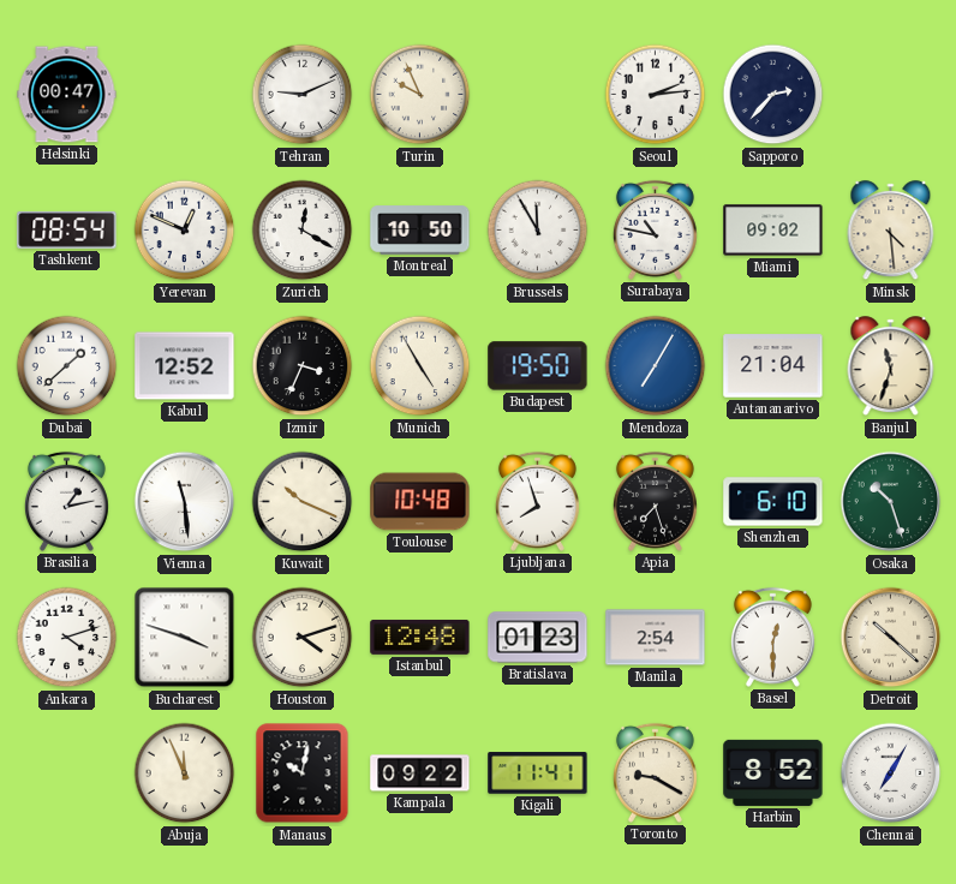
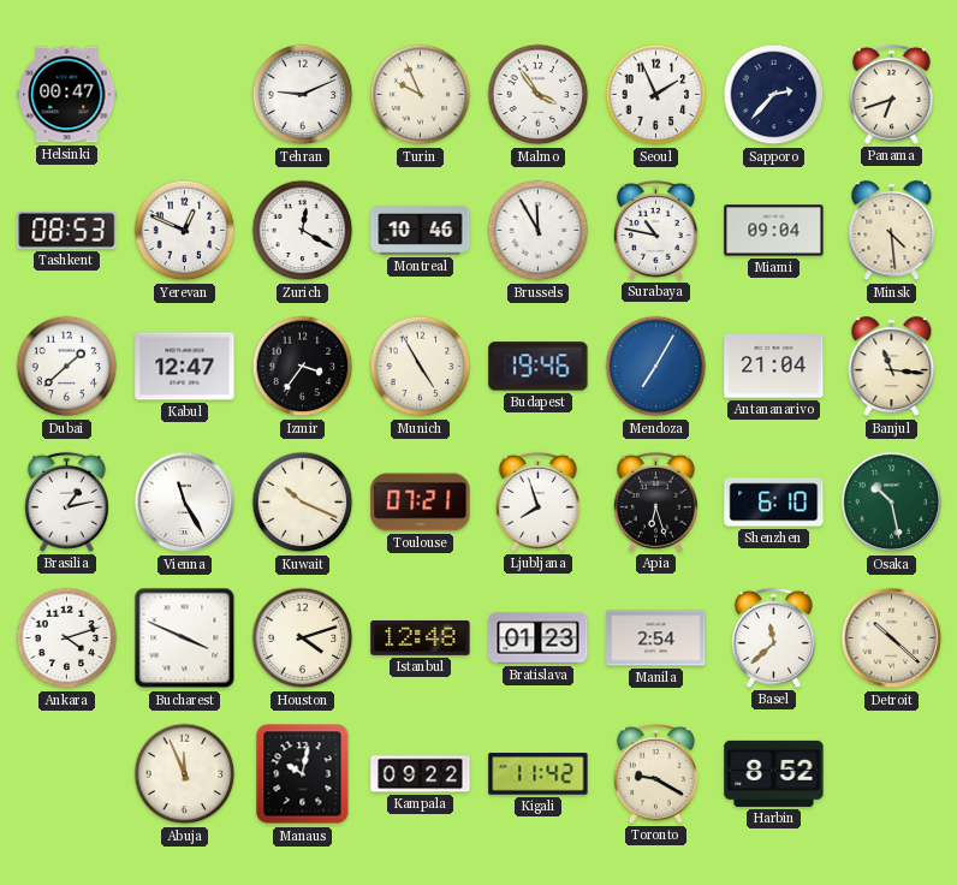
Malmo: none -> 3:54
Seoul: 2:14 -> 1:56
Panama: none -> 6:42
Tashkent: 08:54 -> 08:53
Montreal: 10:50 -> 10:46
Miami: 09:02 -> 09:04
Kabul: 12:52 -> 12:47
Izmir: 3:34 -> 3:36
Budapest: 19:50 -> 19:46
Banjul: 11:33 -> 11:16
Vienna: 11:29 -> 11:25
Toulouse: 10:48 -> 07:21
Apia: 7:27 -> 6:27
Osaka: 10:27 -> 10:28
Bucharest: 3:48 -> 3:49
Basel: 12:30 -> 11:38
Kigali: 11:41 -> 11:42
Chennai: 7:05 -> none
